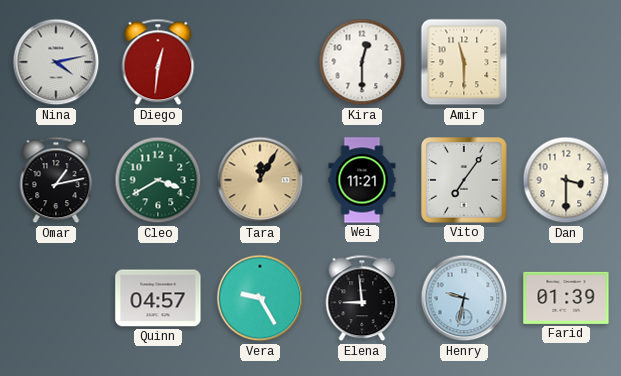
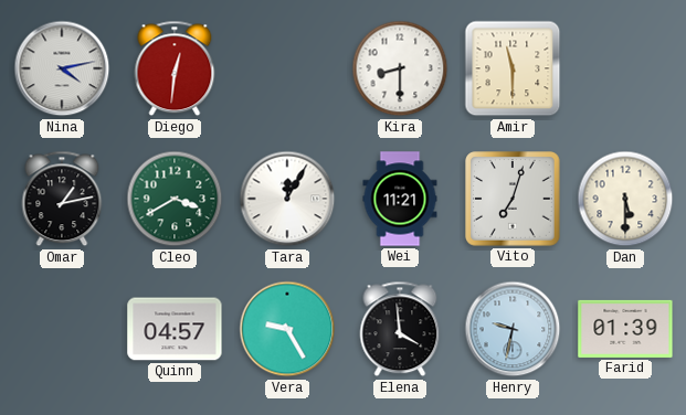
Kira: 12:30 -> 8:30
Tara dial: champagne -> white
Vito: 7:06 -> 7:03
Dan: 3:30 -> 5:30
Elena: 8:59 -> 3:59
